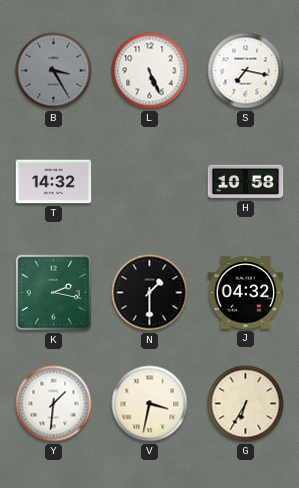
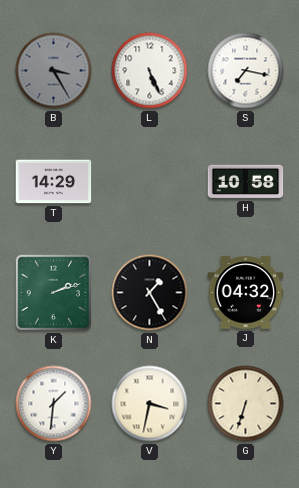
T: 14:32 -> 14:29
K: 2:17 -> 2:12
N: 1:30 -> 1:25
G: 6:35 -> 6:33
